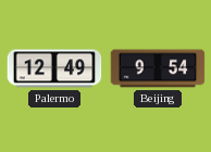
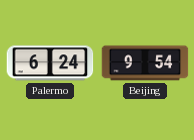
Palermo: 12:49 -> 6:24
